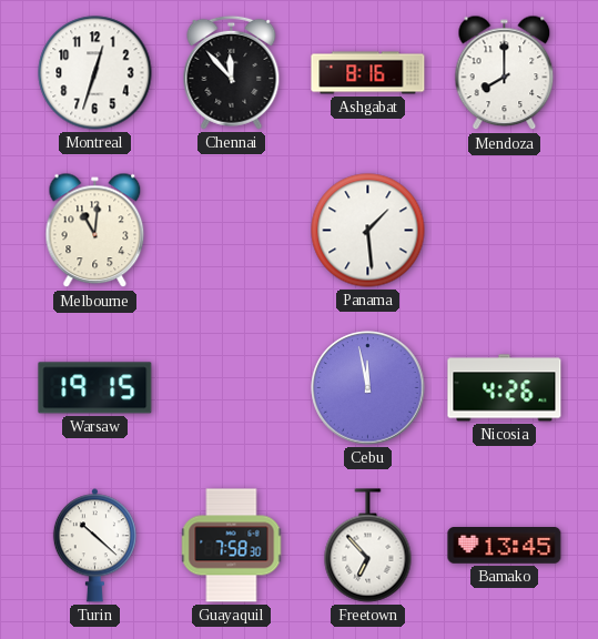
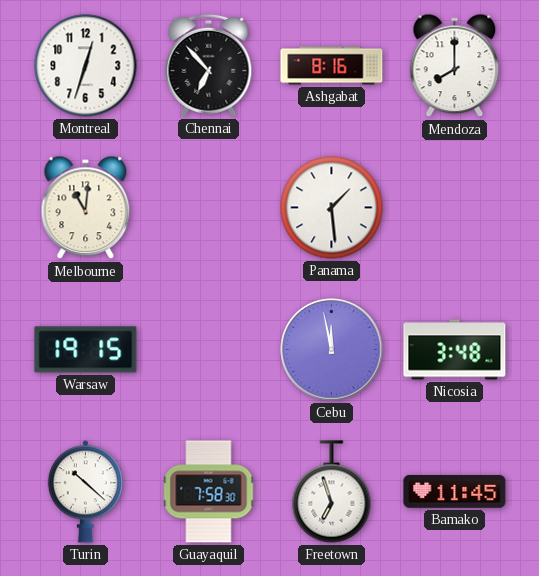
Chennai: 11:53 -> 6:53
Nicosia: 4:26 -> 3:48
Freetown: 6:53 -> 6:57
Bamako: 13:45 -> 11:45
